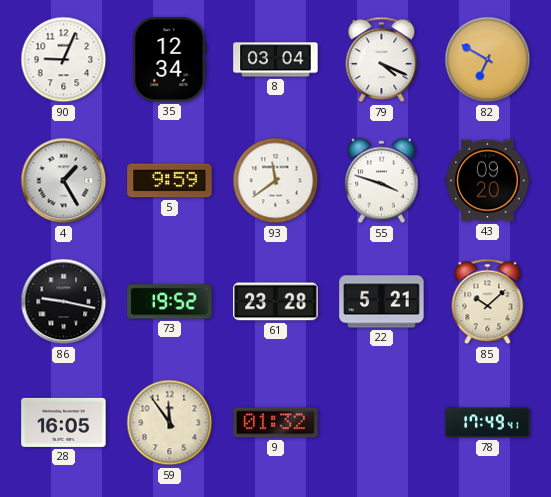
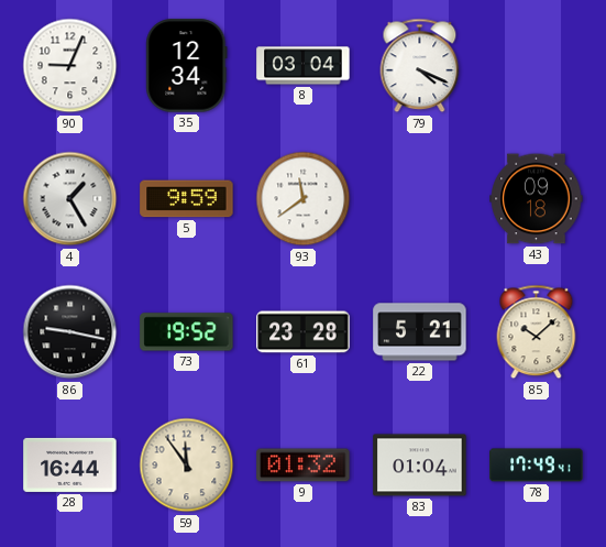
82: 6:50 -> none
55: 3:48 -> none
43: 09:20 -> 09:18
28: 16:05 -> 16:44
83: none -> 01:04
